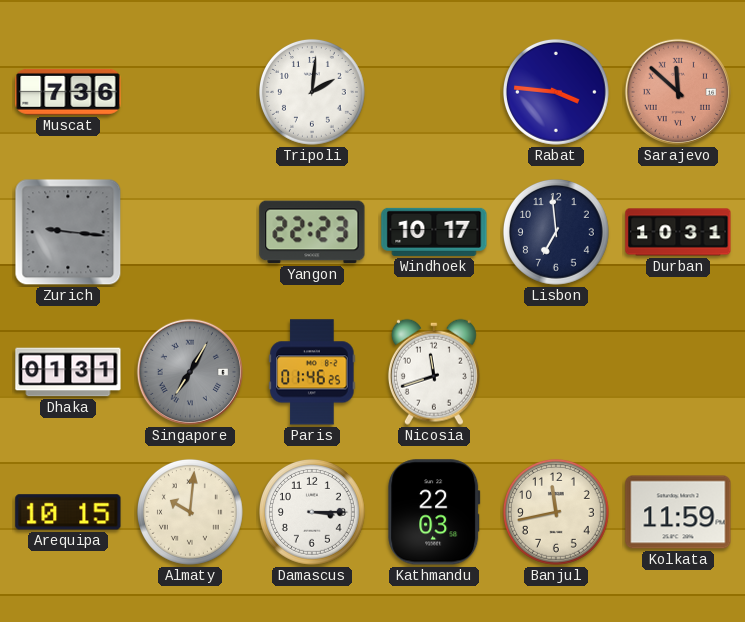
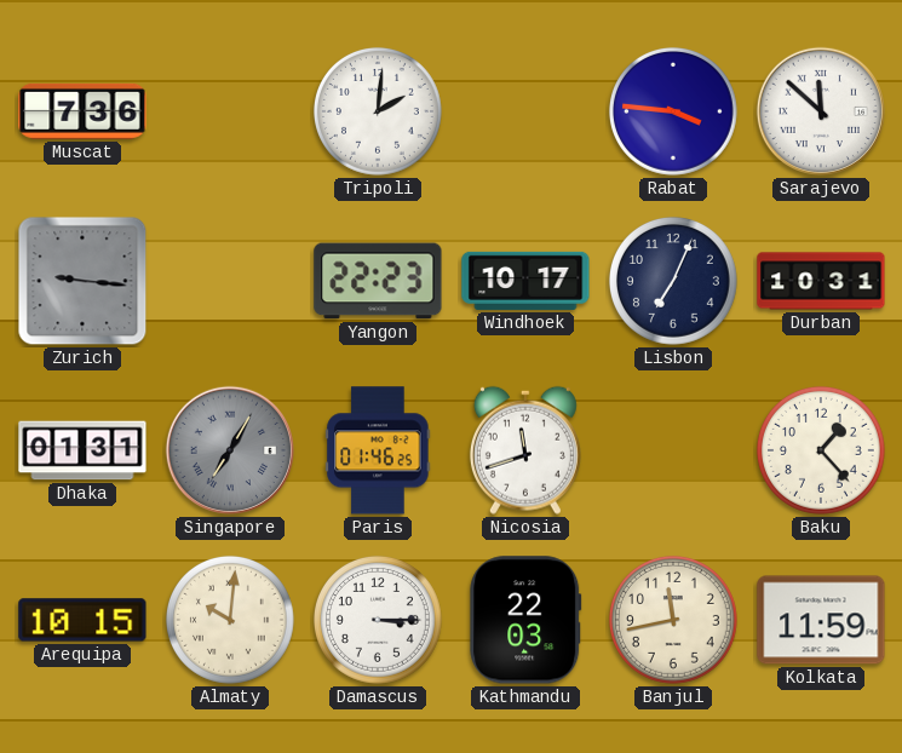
Sarajevo dial: salmon -> white
Lisbon: 6:59 -> 7:04
Baku: none -> 1:23
